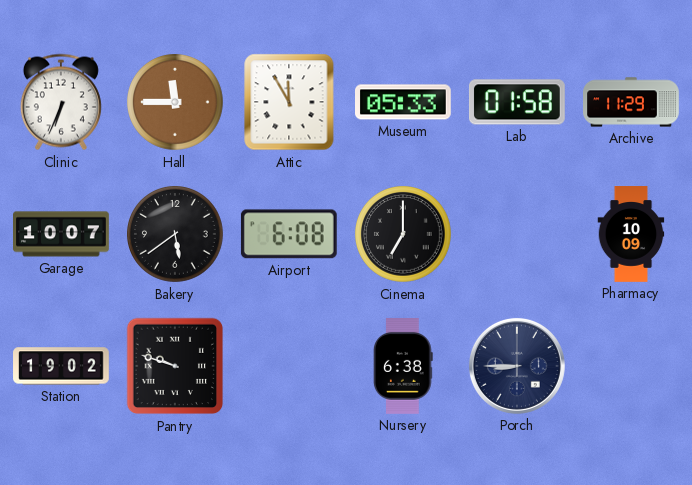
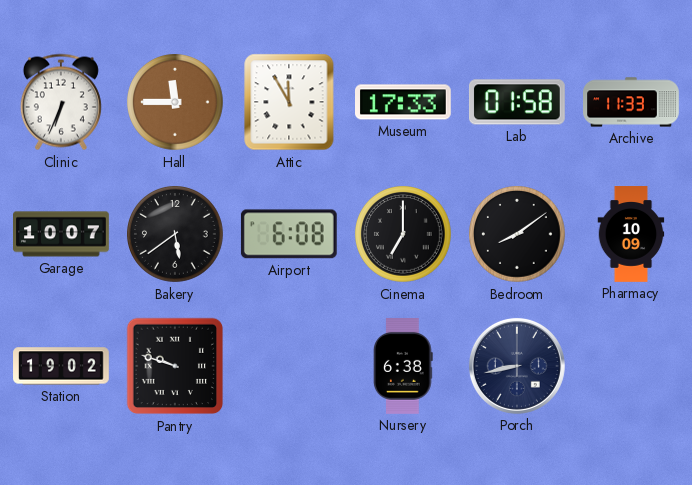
Museum: 05:33 -> 17:33
Archive: 11:29 -> 11:33
Bedroom: none -> 8:09
Porch: 8:45 -> 8:43
